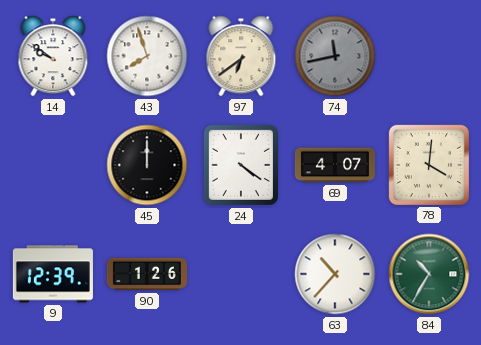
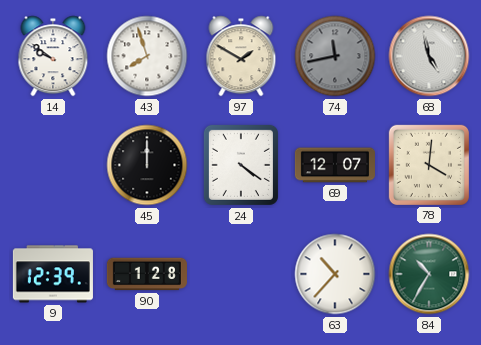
97: 6:39 -> 1:50
68: none -> 4:58
69: 4:07 -> 12:07
90: 1:26 -> 1:28
